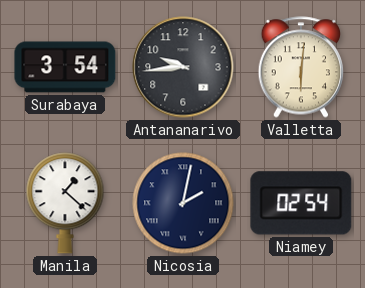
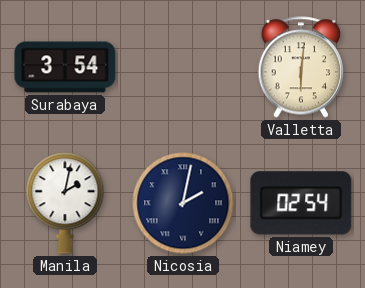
Antananarivo: 9:44 -> none
Manila: 1:22 -> 2:02
